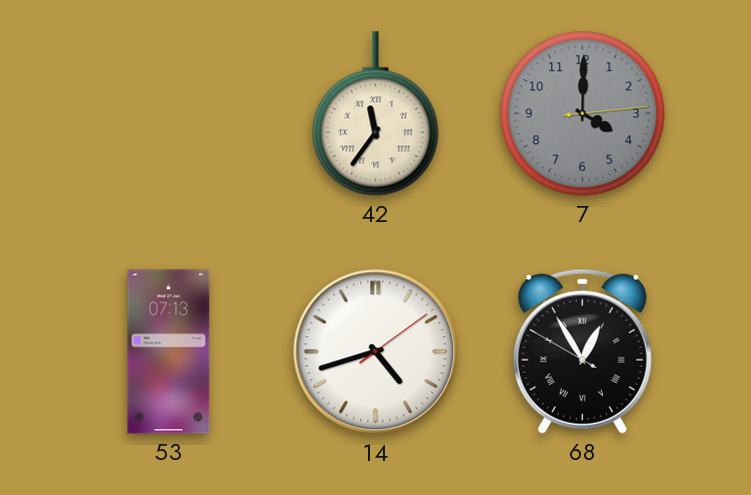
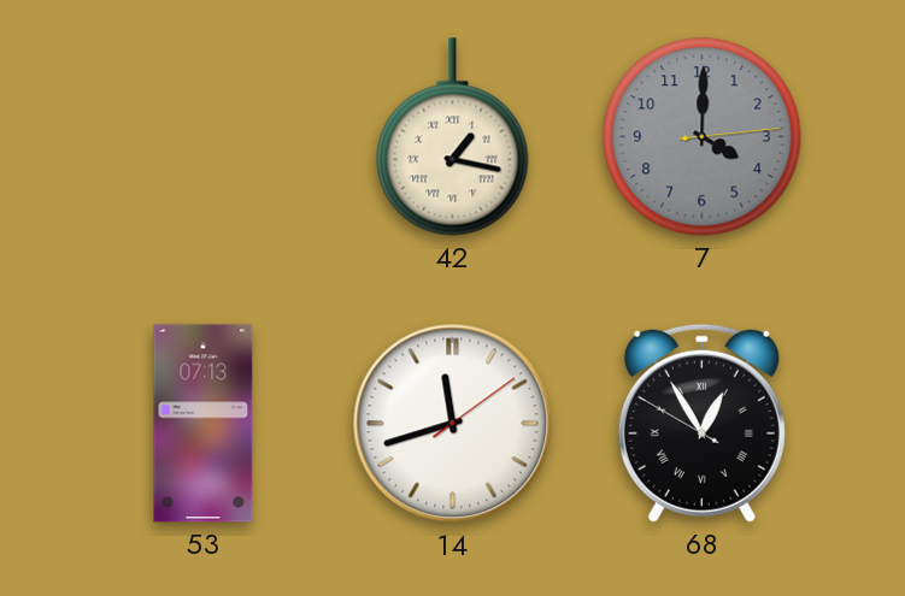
42: 11:36 -> 1:17
14: 4:42 -> 11:42
